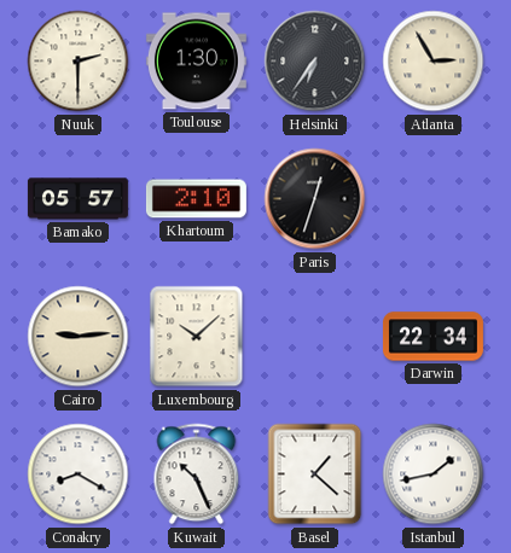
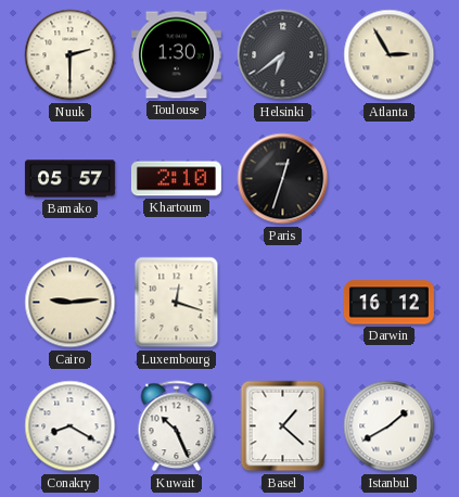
Helsinki: 6:36 -> 6:39
Luxembourg: 10:08 -> 12:18
Darwin: 22:34 -> 16:12
Istanbul: 1:43 -> 1:40
